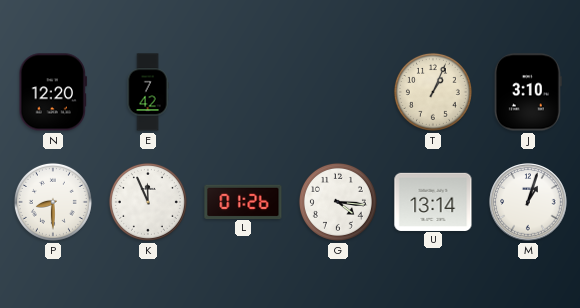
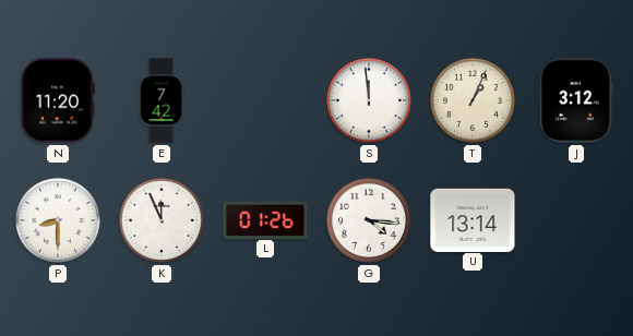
N: 12:20 -> 11:20
S: none -> 11:59
J: 3:10 -> 3:12
M: 1:03 -> none
